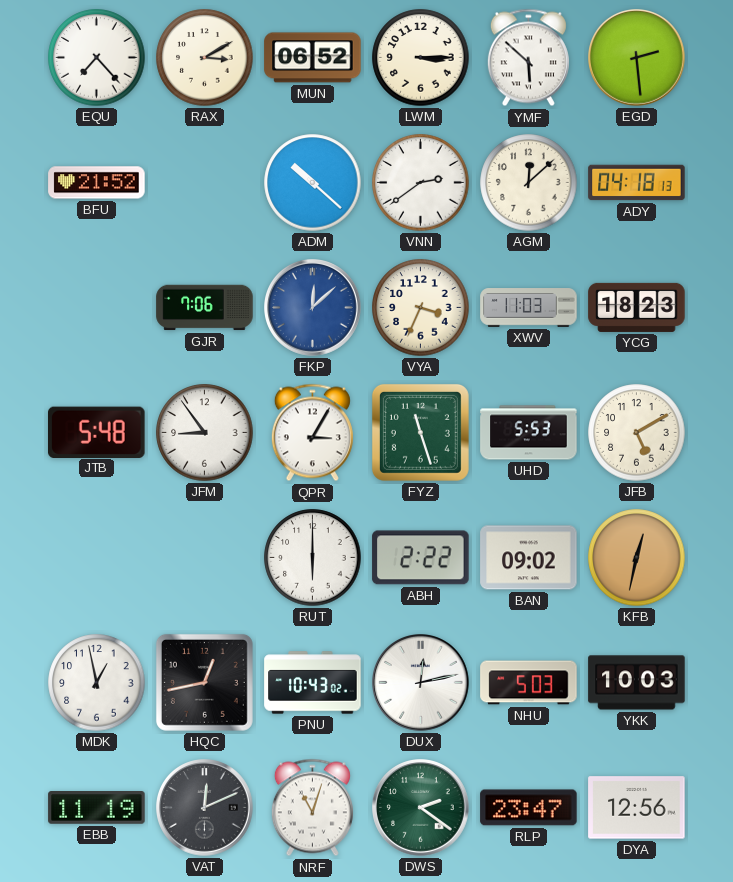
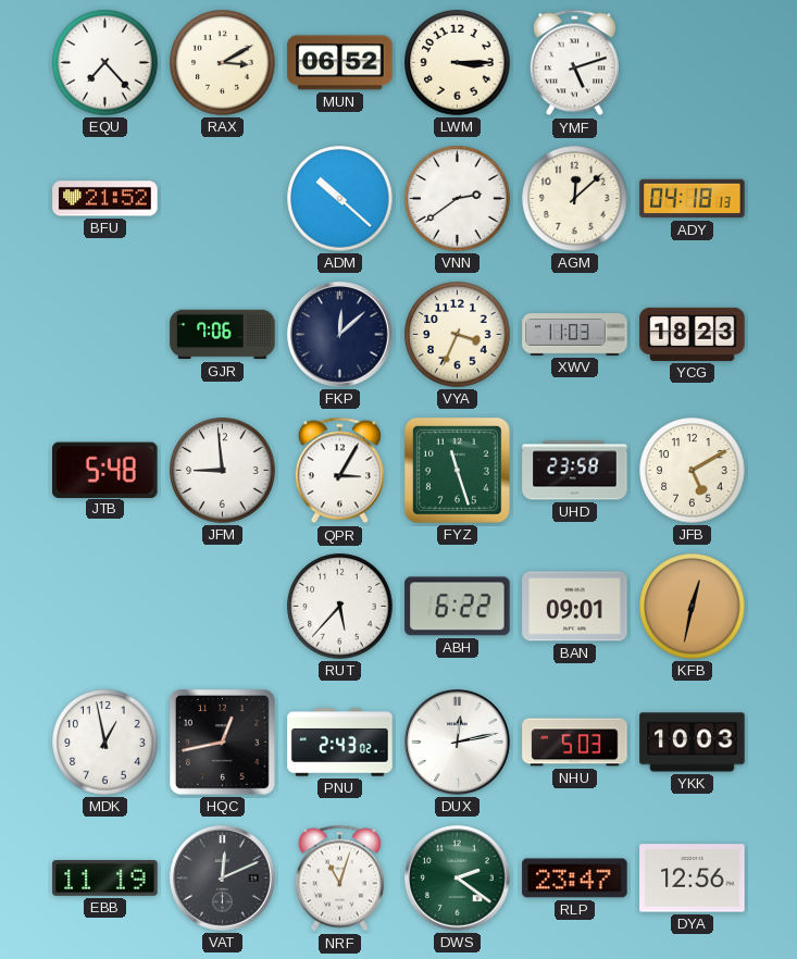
YMF: 5:52 -> 5:12
EGD: 2:29 -> none
FKP dial: blue -> navy
JFM: 8:54 -> 8:59
UHD: 5:53 -> 23:58
RUT: 6:00 -> 5:37
ABH: 2:22 -> 6:22
BAN: 09:02 -> 09:01
PNU: 10:43 -> 2:43
